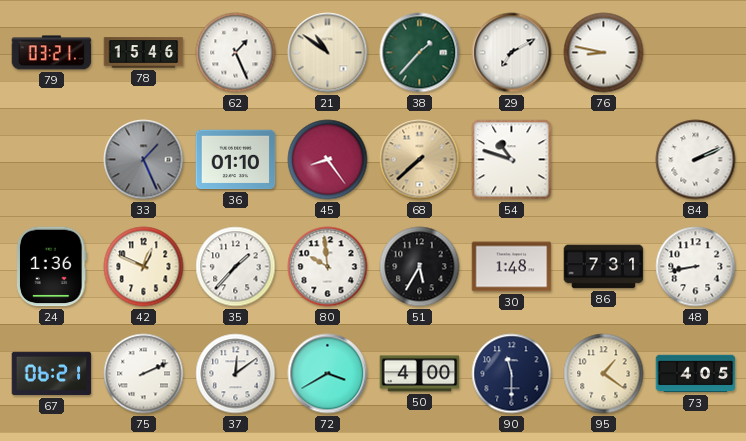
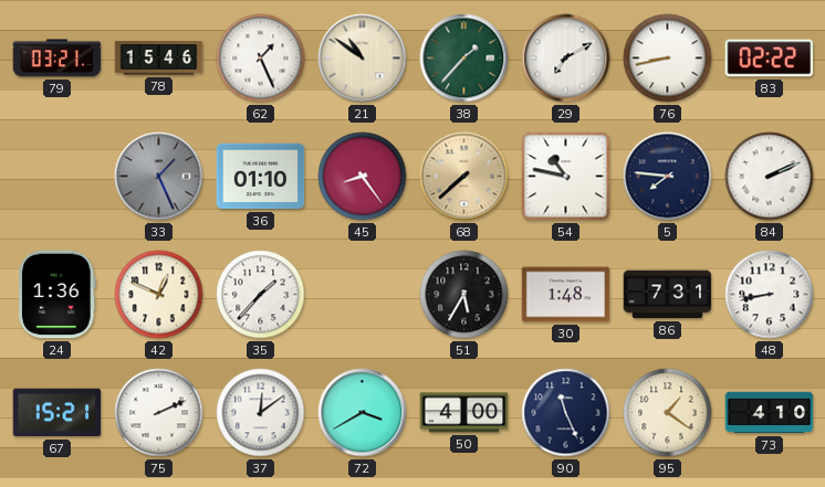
76: 8:47 -> 8:43
83: none -> 02:22
54: 10:48 -> 10:47
5: none -> 7:46
80: 9:59 -> none
67: 06:21 -> 15:21
90: 11:30 -> 11:26
73: 4:05 -> 4:10
